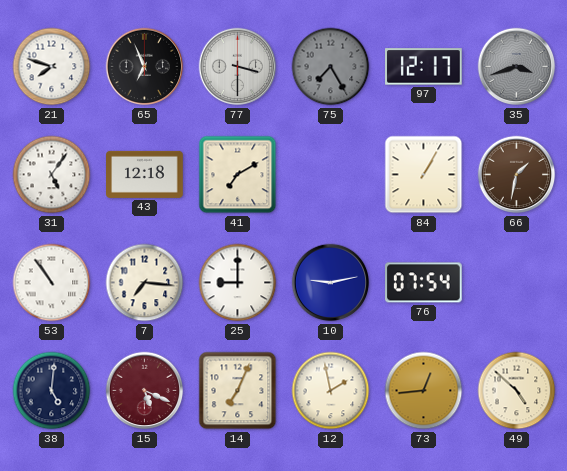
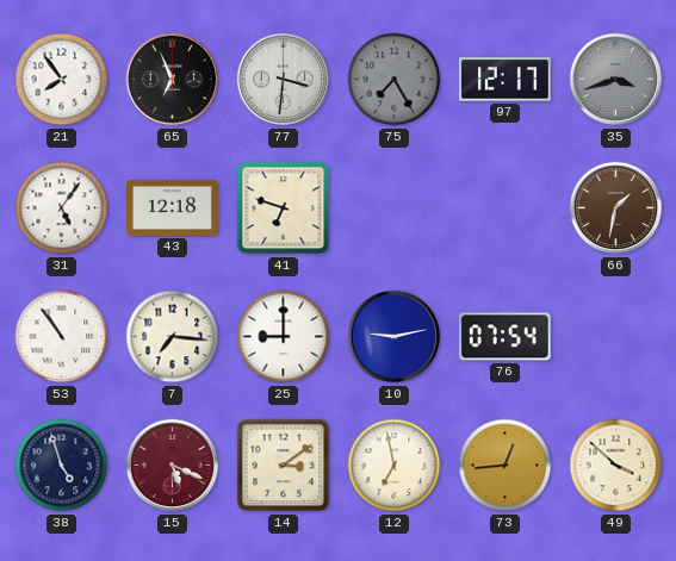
21: 7:48 -> 7:54
77: 3:30 -> 3:31
41: 7:10 -> 6:48
84: 1:05 -> none
38: 5:01 -> 4:57
14: 7:04 -> 3:09
12: 1:58 -> 6:58
49: 4:52 -> 3:52
